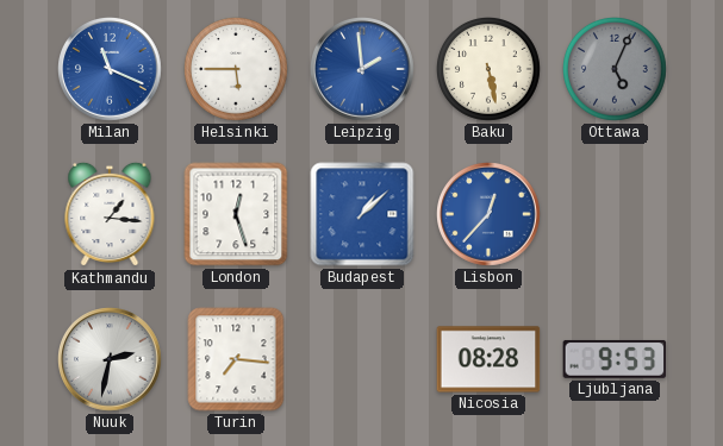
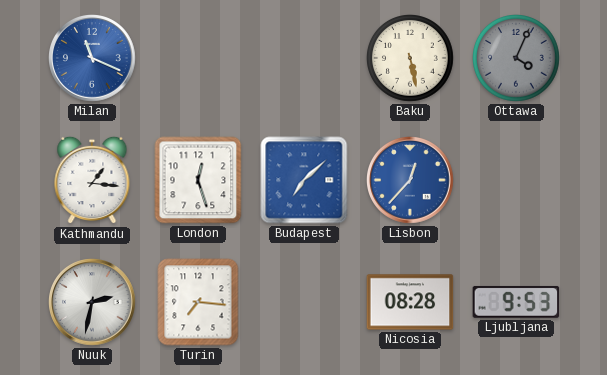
Helsinki: 5:45 -> none
Leipzig: 1:59 -> none
Ottawa: 5:04 -> 4:04
Budapest: 1:08 -> 7:08
